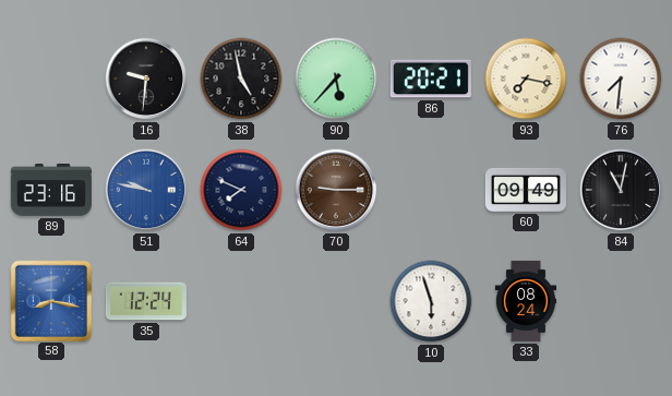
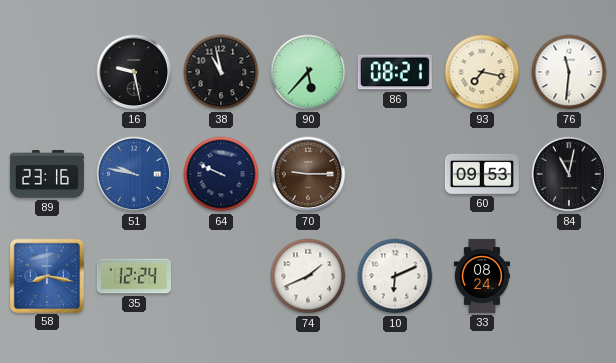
16: 9:31 -> 9:28
38: 4:58 -> 10:58
86: 20:21 -> 08:21
76: 7:31 -> 11:31
64: 7:49 -> 9:49
60: 09:49 -> 09:53
74: none -> 1:41
10: 5:57 -> 6:11
